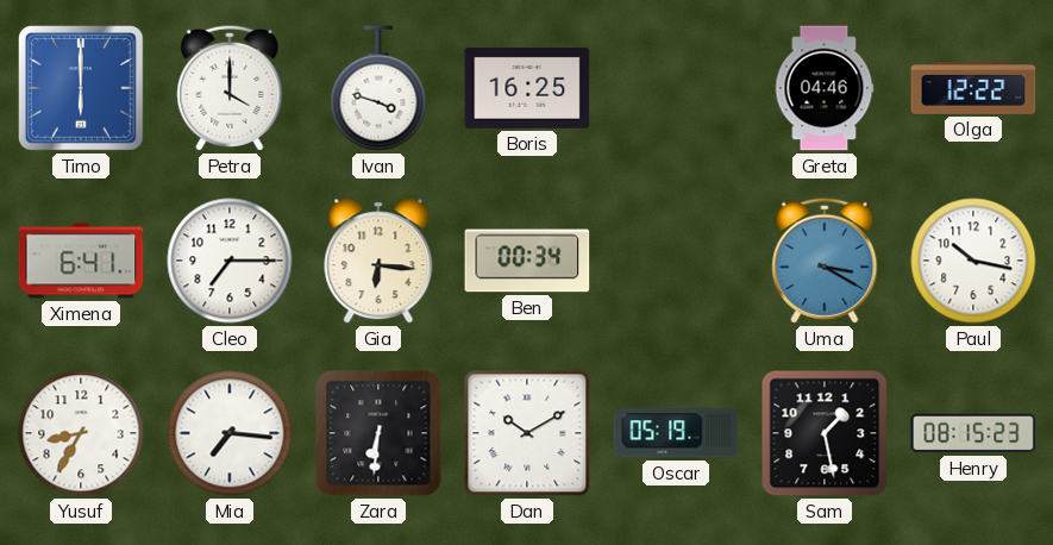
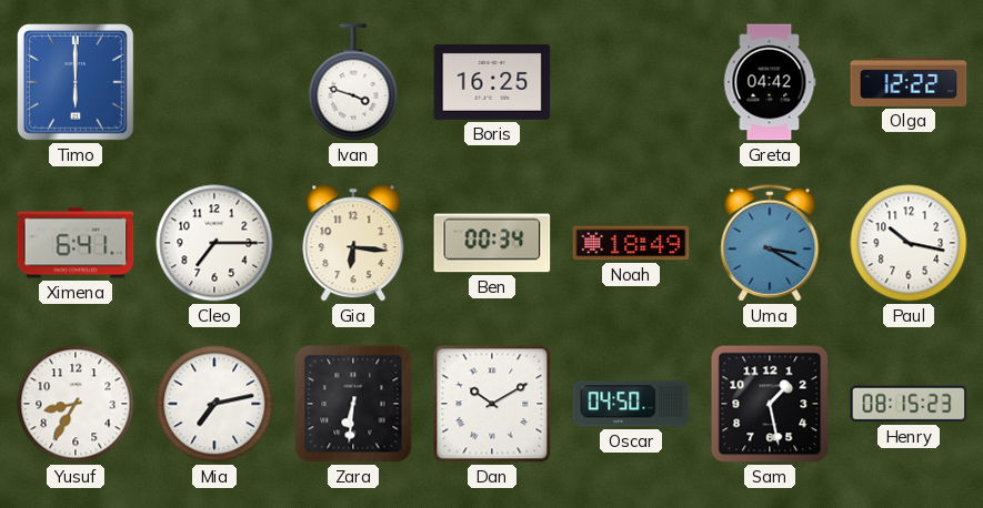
Petra: 4:00 -> none
Greta: 04:46 -> 04:42
Noah: none -> 18:49
Mia: 7:16 -> 7:13
Oscar: 05:19 -> 04:50
